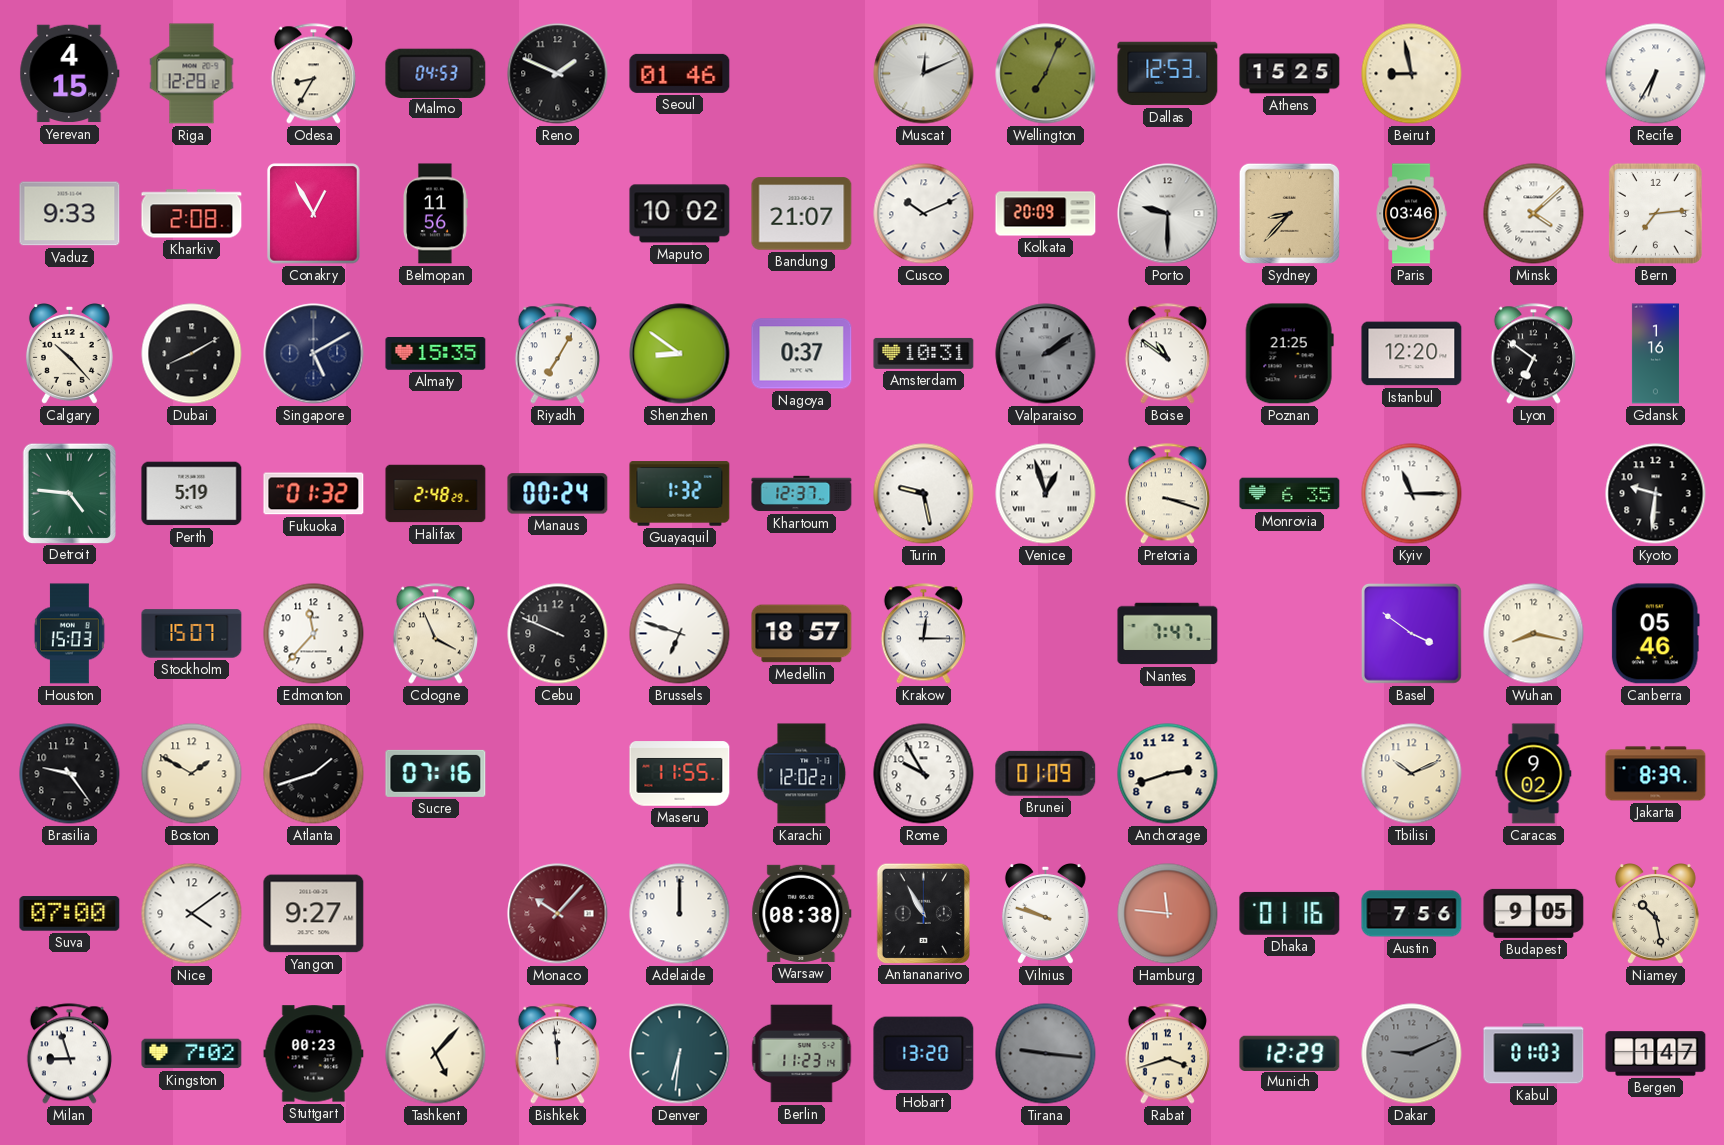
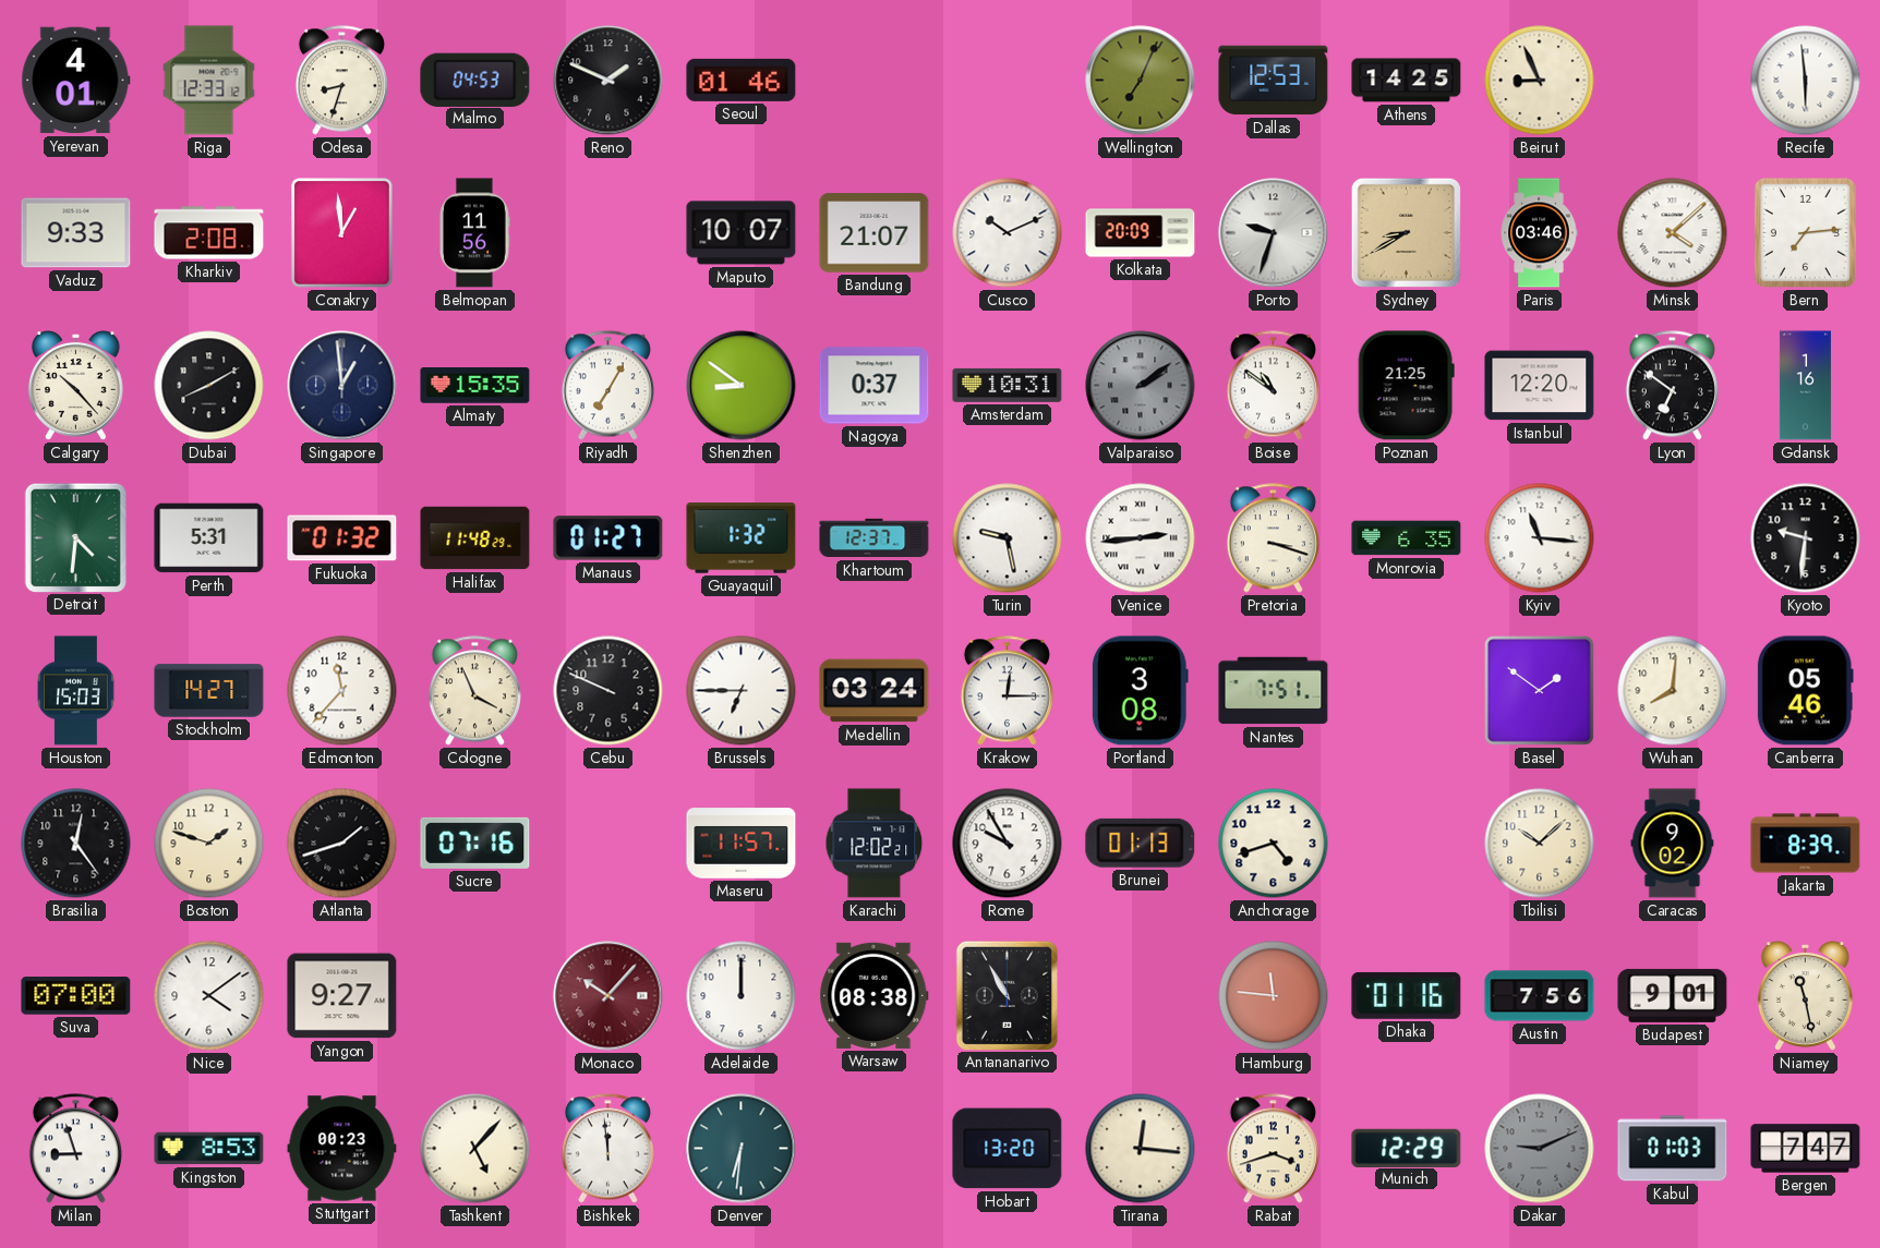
Yerevan: 4:15 -> 4:01
Riga: 12:28 -> 12:33
Odesa: 8:35 -> 8:33
Muscat: 12:11 -> none
Athens: 15:25 -> 14:25
Beirut: 8:58 -> 8:56
Recife: 6:35 -> 5:59
Conakry: 12:55 -> 12:59
Maputo: 10:02 -> 10:07
Porto: 9:30 -> 9:33
Sydney: 8:37 -> 8:40
Singapore: 5:10 -> 12:59
Detroit: 4:46 -> 4:31
Perth: 5:19 -> 5:31
Halifax: 2:48 -> 11:48
Manaus: 00:24 -> 01:27
Venice: 12:57 -> 2:44
Kyiv: 11:15 -> 11:16
Stockholm: 15:07 -> 14:27
Brussels: 6:48 -> 6:45
Medellin: 18:57 -> 03:24
Portland: none -> 3:08
Nantes: 7:47 -> 7:51
Basel: 3:51 -> 1:51
Wuhan: 8:17 -> 8:01
Brasilia: 9:24 -> 12:24
Boston: 1:50 -> 1:48
Maseru: 11:55 -> 11:57
Brunei: 01:09 -> 01:13
Anchorage: 2:42 -> 4:42
Tbilisi: 10:11 -> 10:08
Vilnius: 9:48 -> none
Budapest: 9:05 -> 9:01
Niamey: 10:28 -> 11:28
Kingston: 7:02 -> 8:53
Berlin: 11:23 -> none
Tirana: 9:16 -> 12:16
Tirana dial: grey -> cream
Bergen: 1:47 -> 7:47
